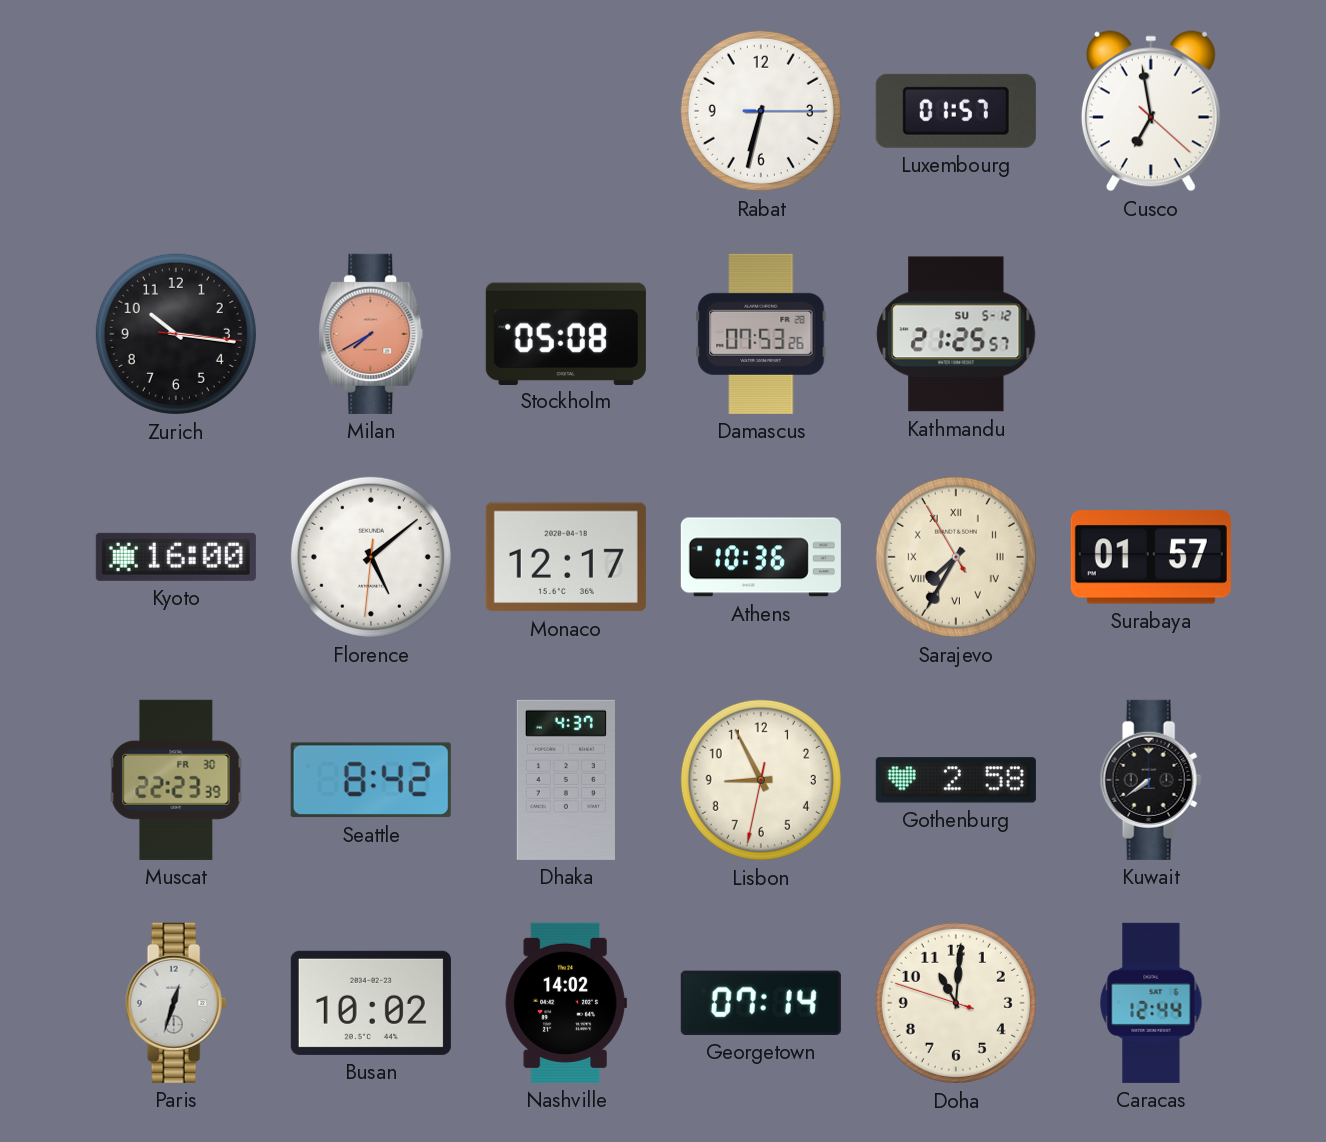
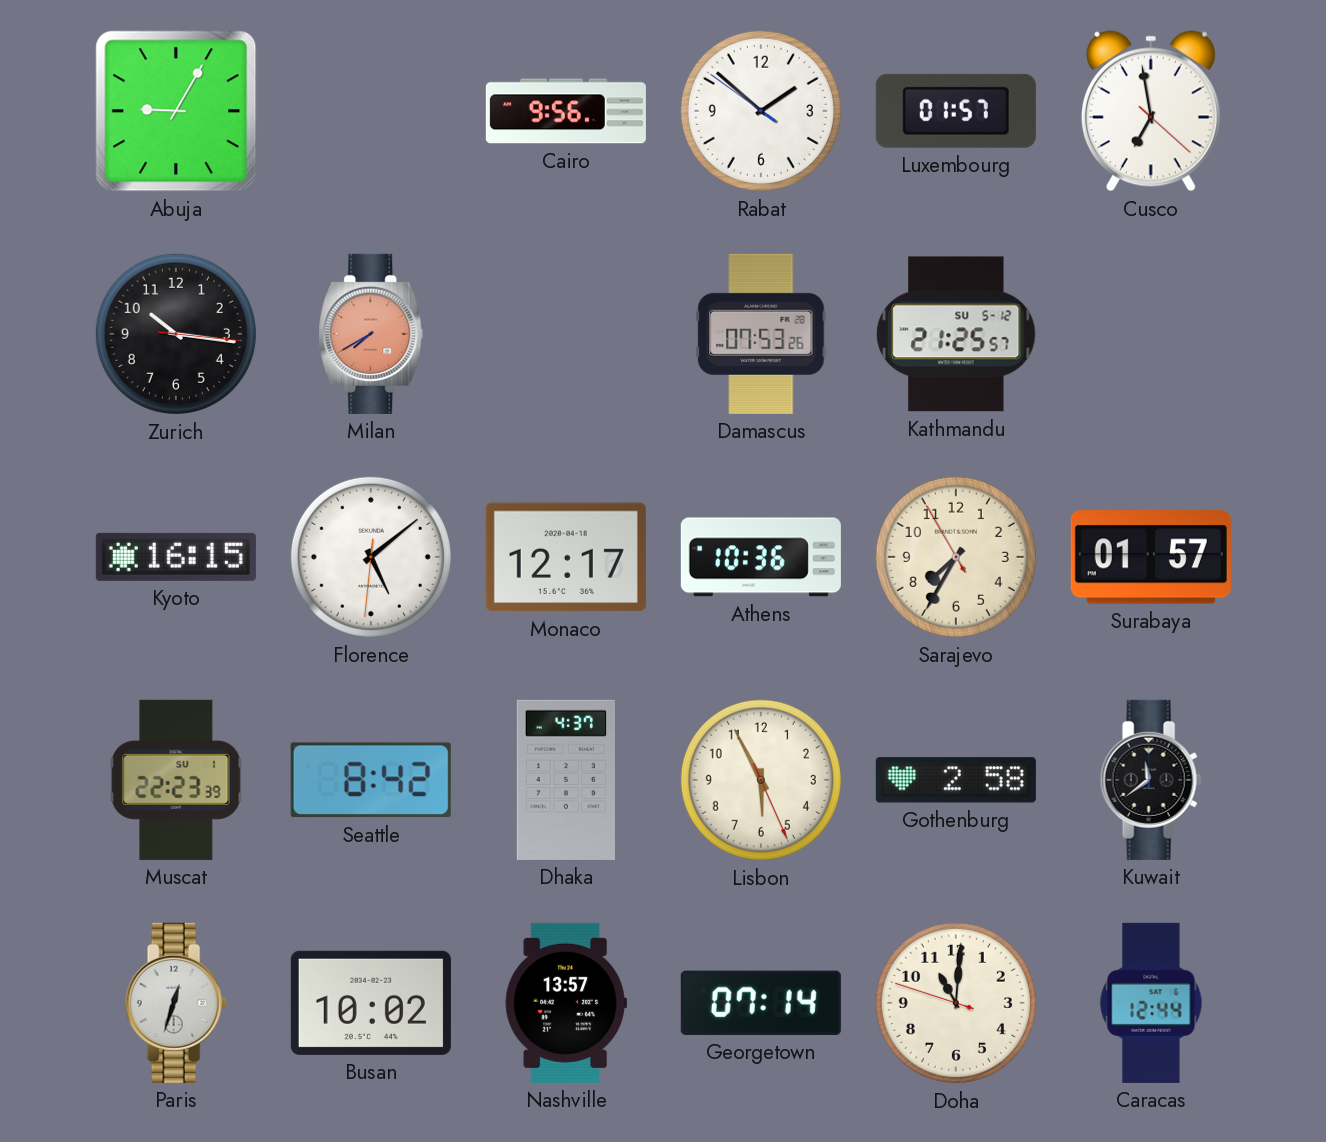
Abuja: none -> 9:05
Cairo: none -> 9:56
Rabat: 6:32 -> 1:51
Stockholm: 05:08 -> none
Kyoto: 16:00 -> 16:15
Sarajevo numerals: Roman -> Arabic
Muscat date: FR 30 -> SU 1
Lisbon: 8:55 -> 5:55
Kuwait: 7:39 -> 11:39
Nashville: 14:02 -> 13:57
